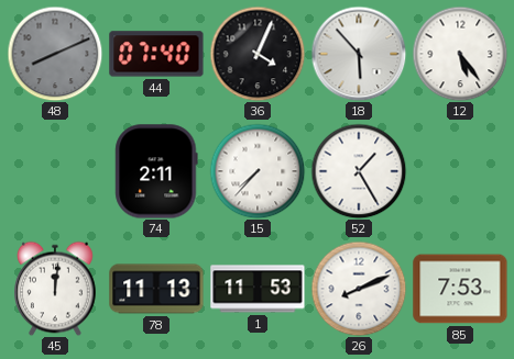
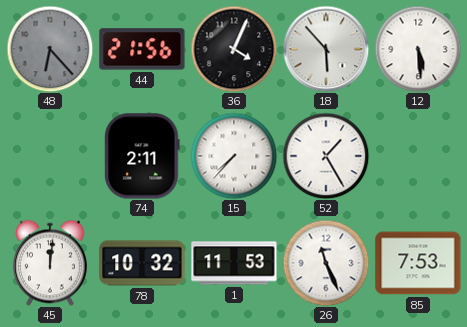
48: 8:11 -> 6:23
44: 07:40 -> 21:56
12: 5:24 -> 5:29
78: 11:13 -> 10:32
26: 8:11 -> 11:26
